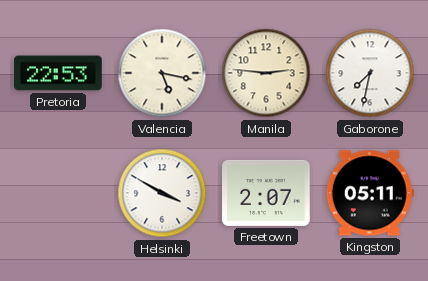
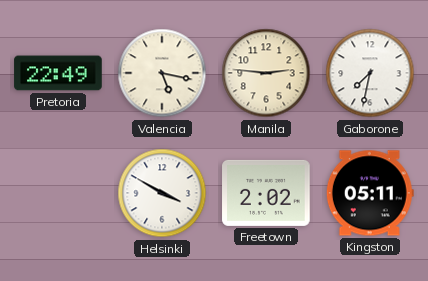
Pretoria: 22:53 -> 22:49
Freetown: 2:07 -> 2:02
